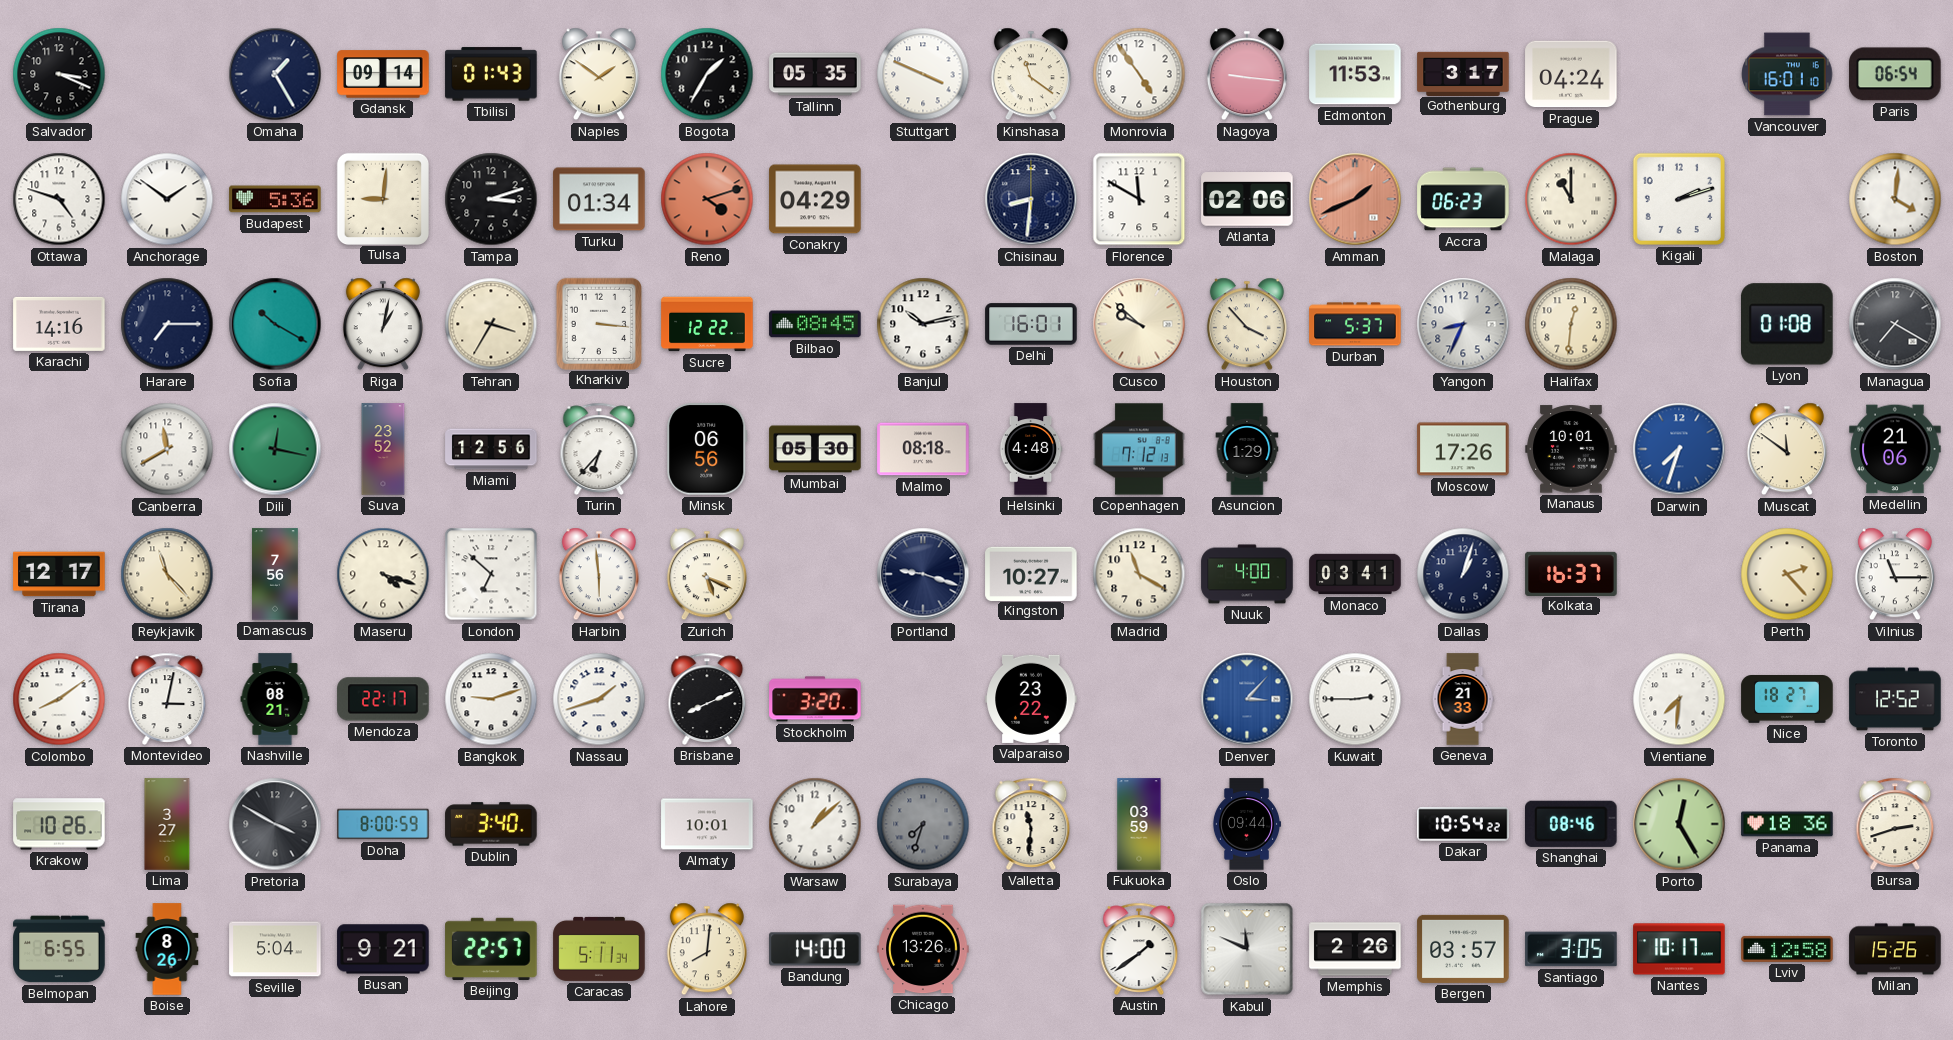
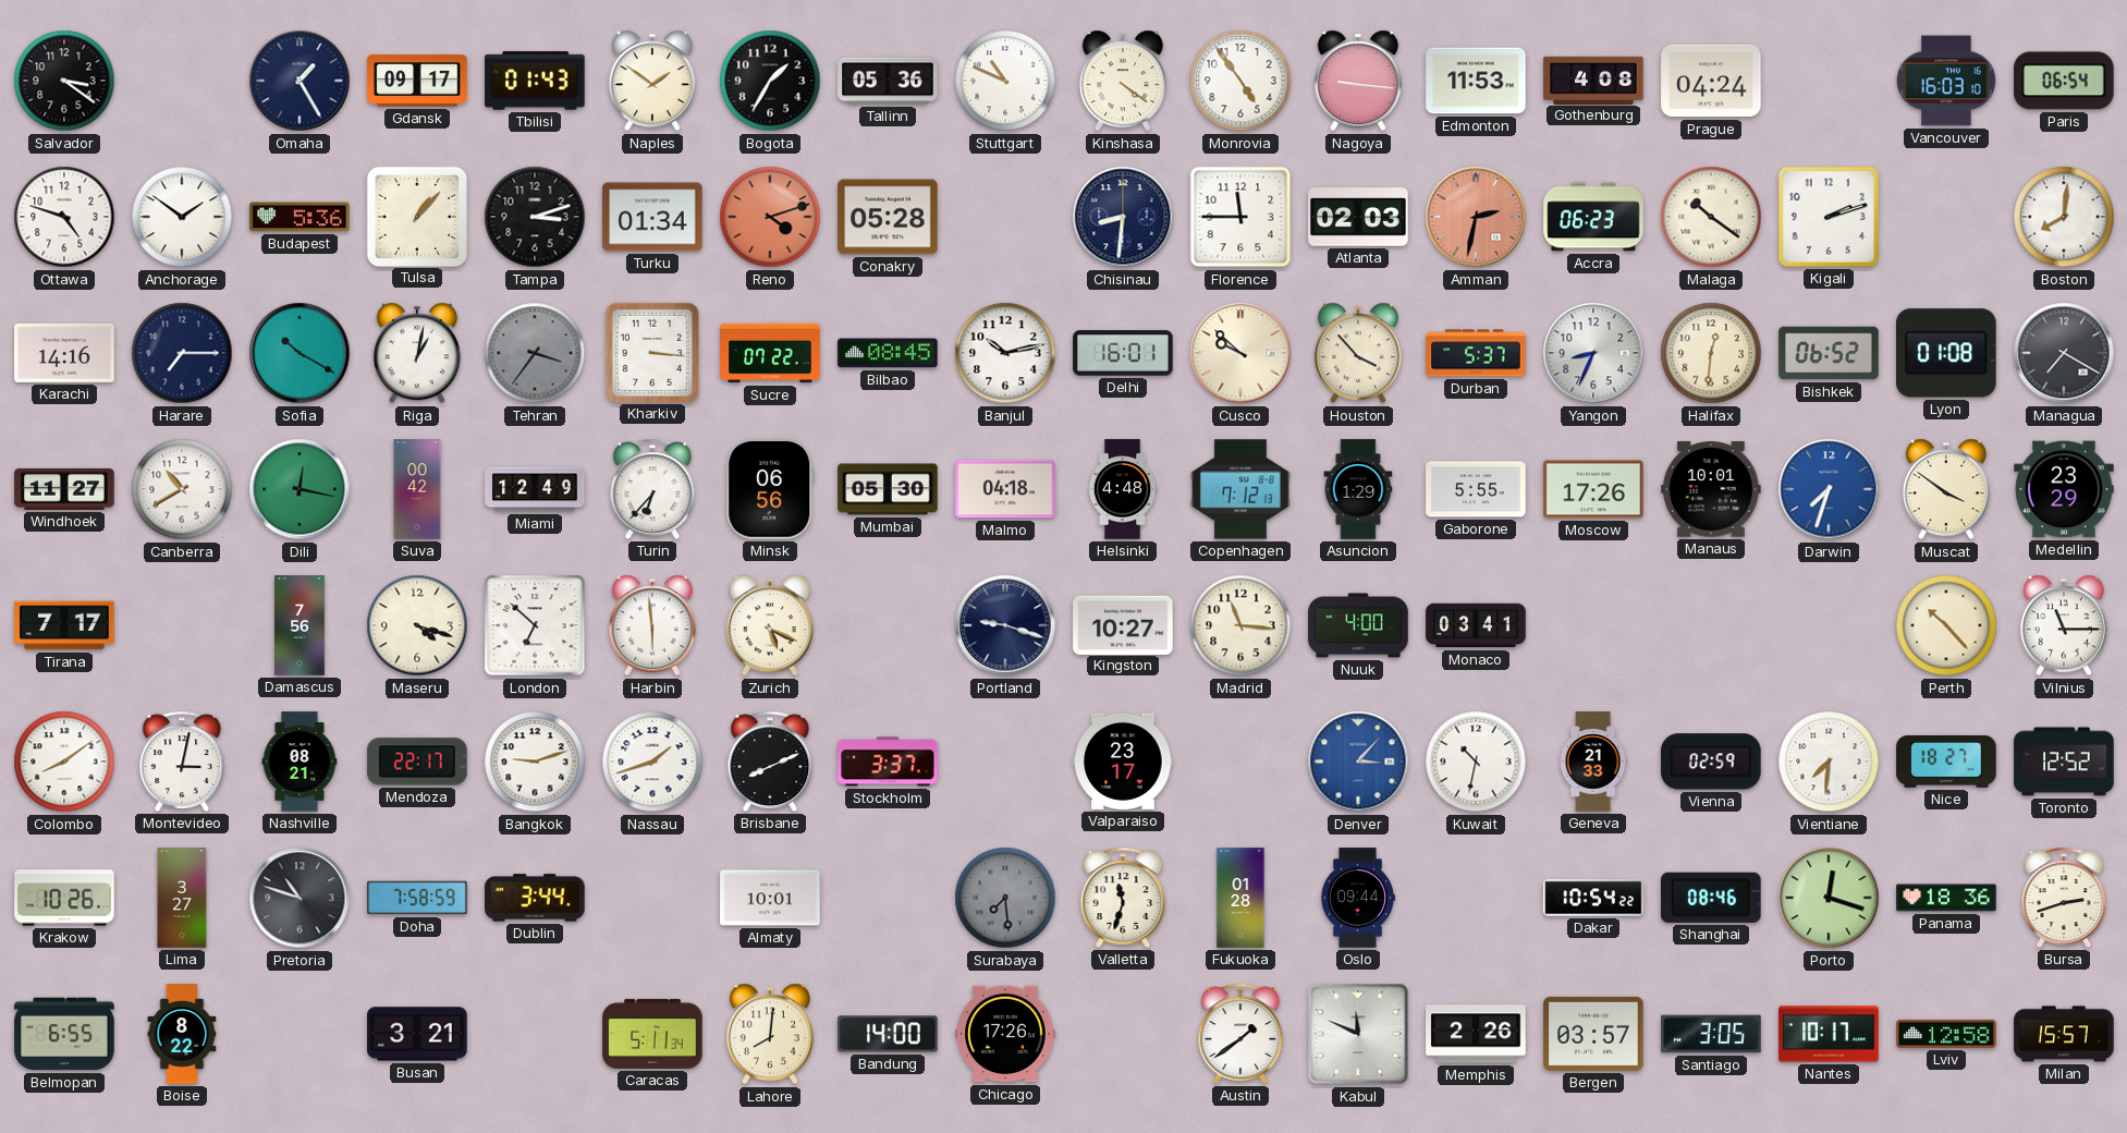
Salvador: 3:19 -> 3:21
Gdansk: 09:14 -> 09:17
Tallinn: 05:35 -> 05:36
Stuttgart: 3:49 -> 10:49
Kinshasa: 11:21 -> 4:21
Gothenburg: 3:17 -> 4:08
Vancouver: 16:01 -> 16:03
Tulsa: 9:01 -> 1:07
Conakry: 04:29 -> 05:28
Florence: 11:50 -> 11:45
Atlanta: 02:06 -> 02:03
Amman: 1:41 -> 2:32
Malaga: 11:00 -> 10:21
Boston: 4:01 -> 8:01
Tehran: 3:35 -> 3:36
Tehran dial: cream -> grey
Sucre: 12:22 -> 07:22
Bishkek: none -> 06:52
Windhoek: none -> 11:27
Canberra: 11:40 -> 10:40
Suva: 23:52 -> 00:42
Miami: 12:56 -> 12:49
Malmo: 08:18 -> 04:18
Gaborone: none -> 5:55
Muscat: 11:51 -> 3:51
Medellin: 21:06 -> 23:29
Tirana: 12:17 -> 7:17
Reykjavik: 11:23 -> none
Madrid: 11:20 -> 11:16
Dallas: 1:03 -> none
Kolkata: 16:37 -> none
Perth: 2:23 -> 10:23
Stockholm: 3:20 -> 3:37
Valparaiso: 23:22 -> 23:17
Kuwait: 2:45 -> 10:32
Vienna: none -> 02:59
Pretoria: 3:50 -> 10:48
Doha: 8:00 -> 7:58
Dublin: 3:40 -> 3:44
Warsaw: 1:08 -> none
Surabaya: 7:33 -> 7:29
Valletta: 11:31 -> 11:33
Fukuoka: 03:59 -> 01:28
Porto: 12:25 -> 12:18
Boise: 8:26 -> 8:22
Seville: 5:04 -> none
Busan: 9:21 -> 3:21
Beijing: 22:57 -> none
Chicago: 13:26 -> 17:26
Milan: 15:26 -> 15:57
